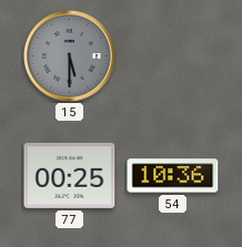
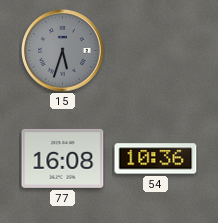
15: 5:30 -> 5:33
77: 00:25 -> 16:08
